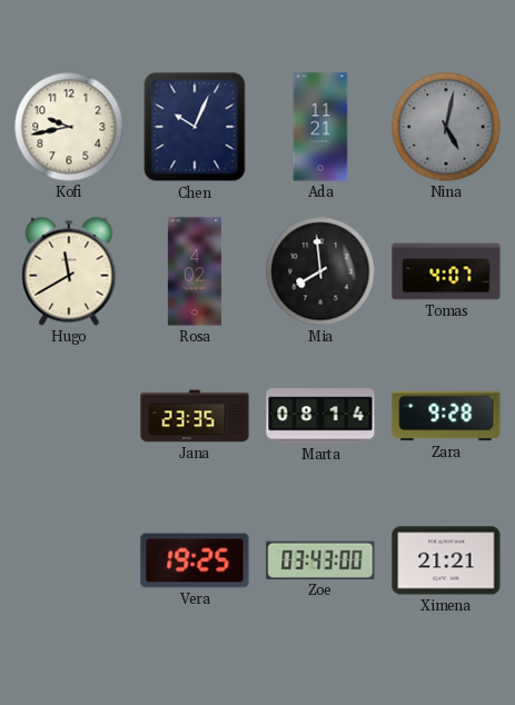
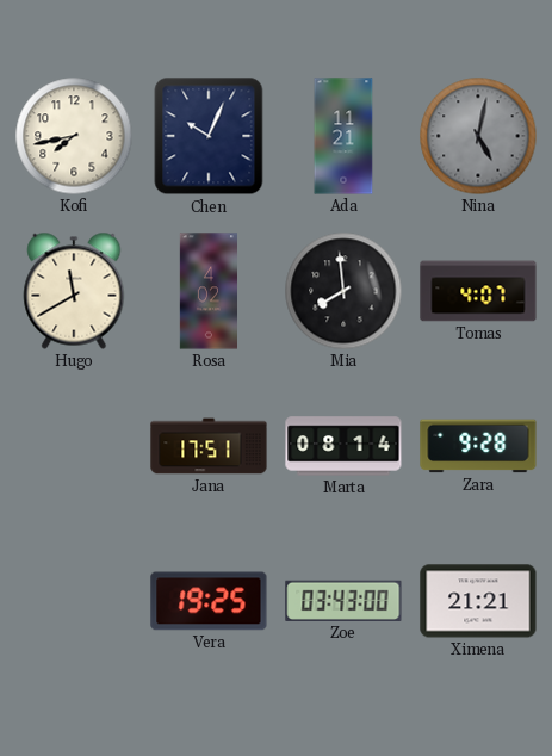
Kofi: 9:43 -> 7:43
Jana: 23:35 -> 17:51
